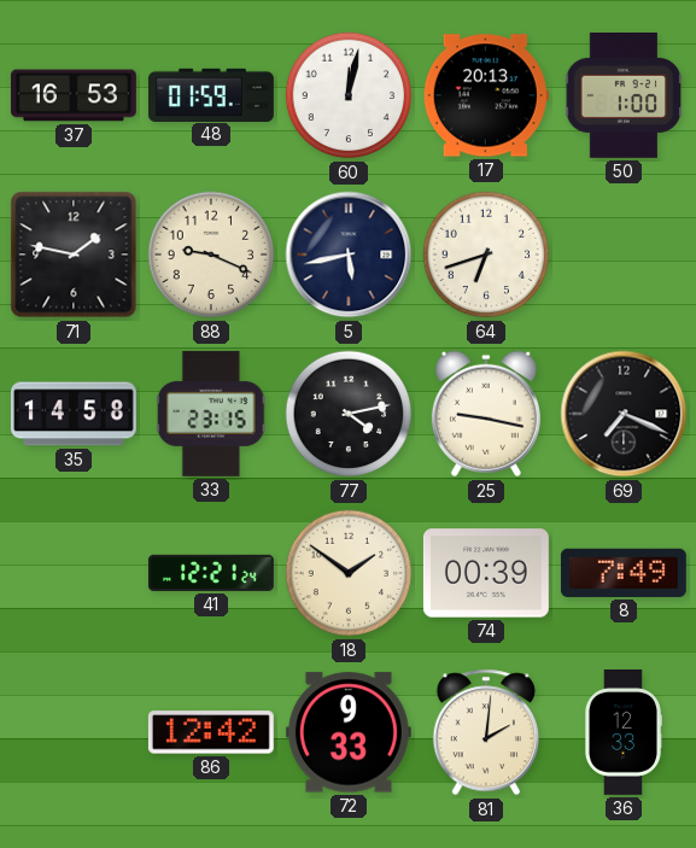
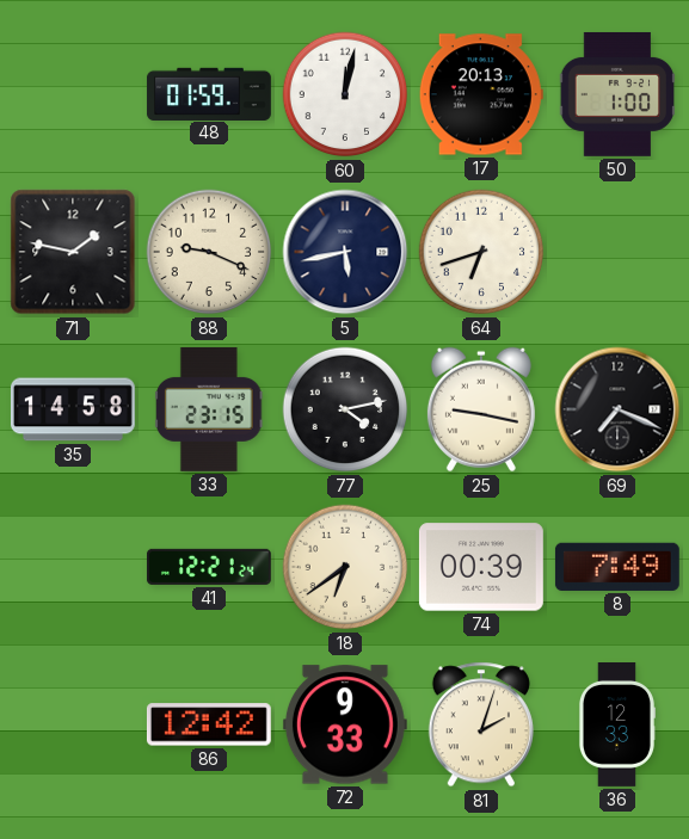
37: 16:53 -> none
18: 1:51 -> 6:39
81: 2:01 -> 2:03
